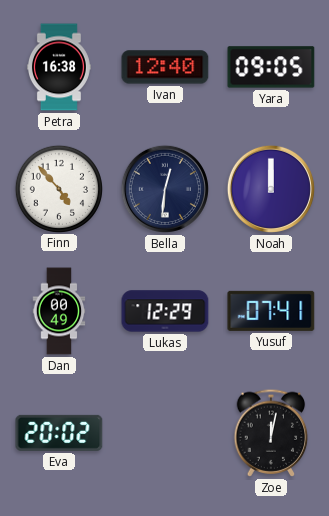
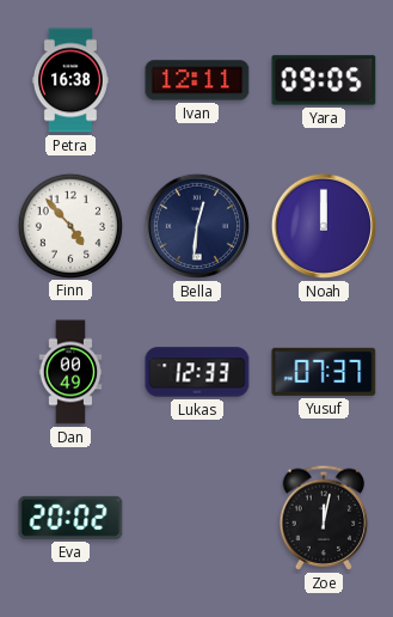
Ivan: 12:40 -> 12:11
Lukas: 12:29 -> 12:33
Yusuf: 07:41 -> 07:37
